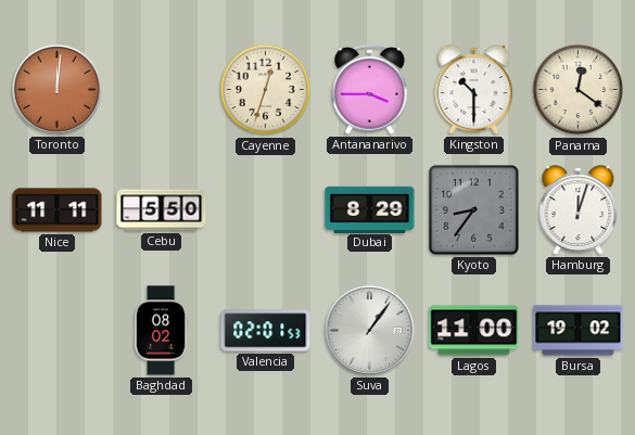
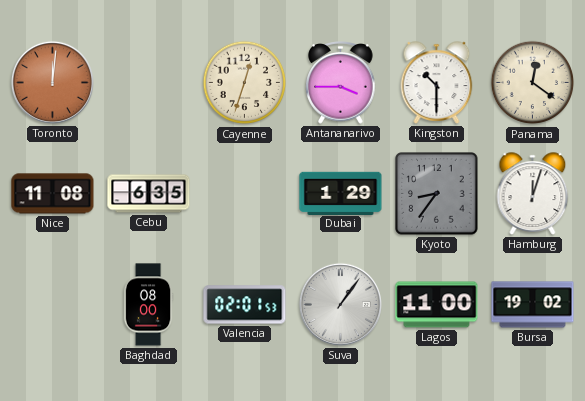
Nice: 11:11 -> 11:08
Cebu: 5:50 -> 6:35
Dubai: 8:29 -> 1:29
Baghdad: 08:02 -> 08:00
